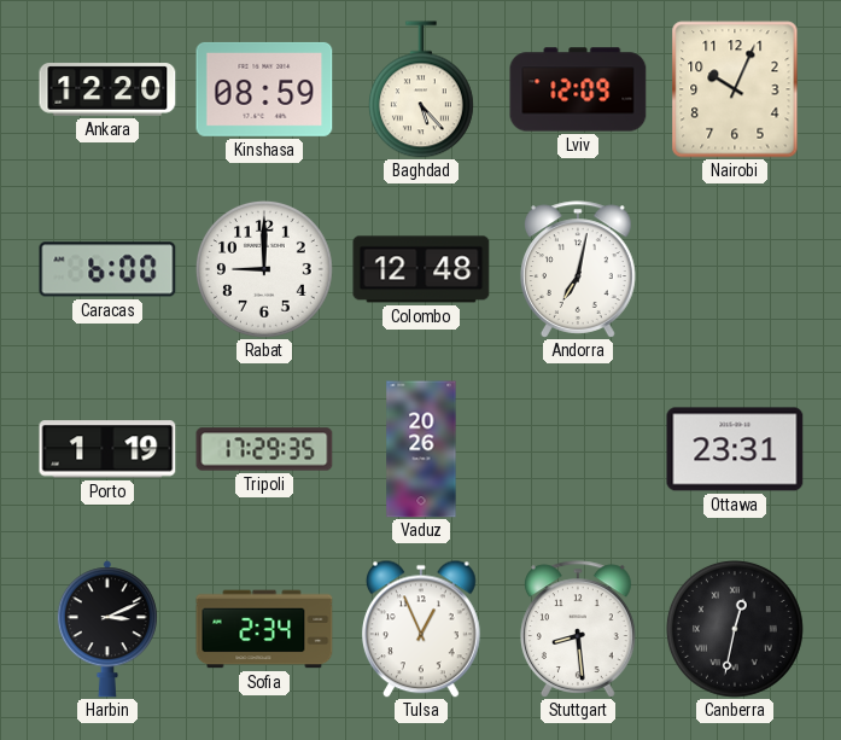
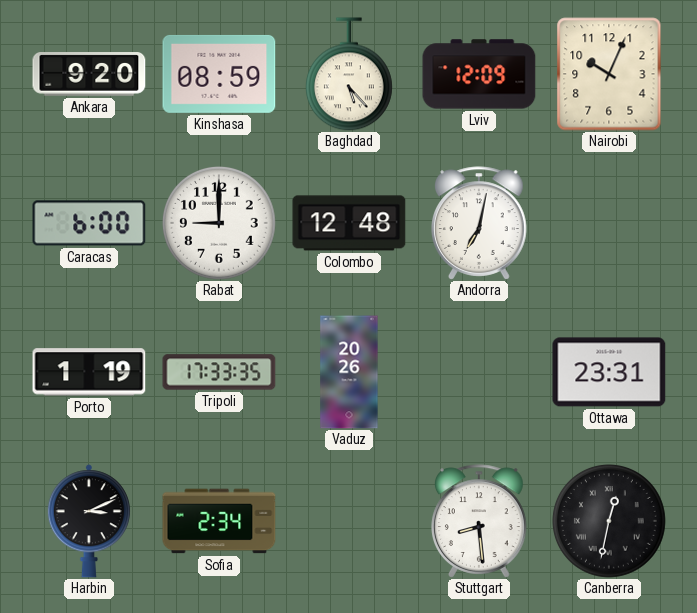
Ankara: 12:20 -> 9:20
Tripoli: 17:29 -> 17:33
Tulsa: 12:56 -> none
